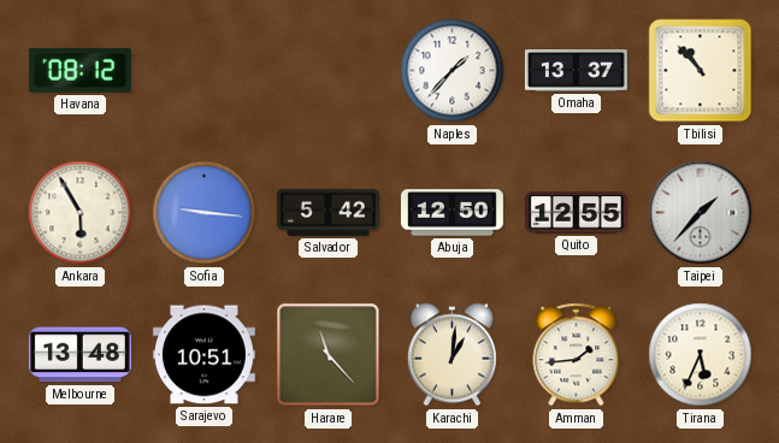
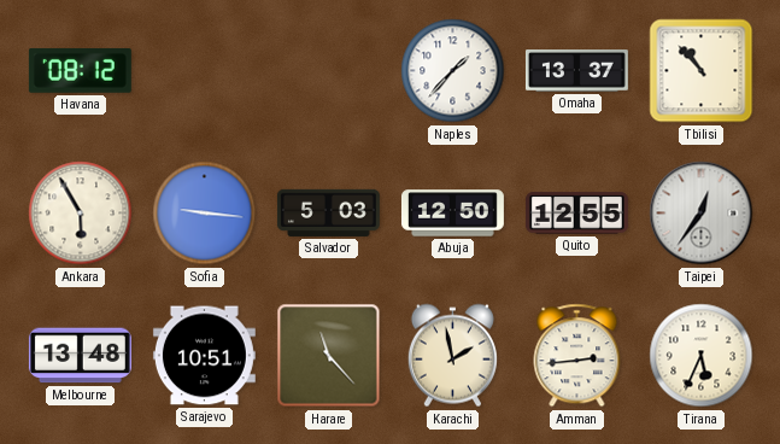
Salvador: 5:42 -> 5:03
Taipei: 1:37 -> 12:36
Karachi: 1:01 -> 1:58
Amman: 1:44 -> 2:44
